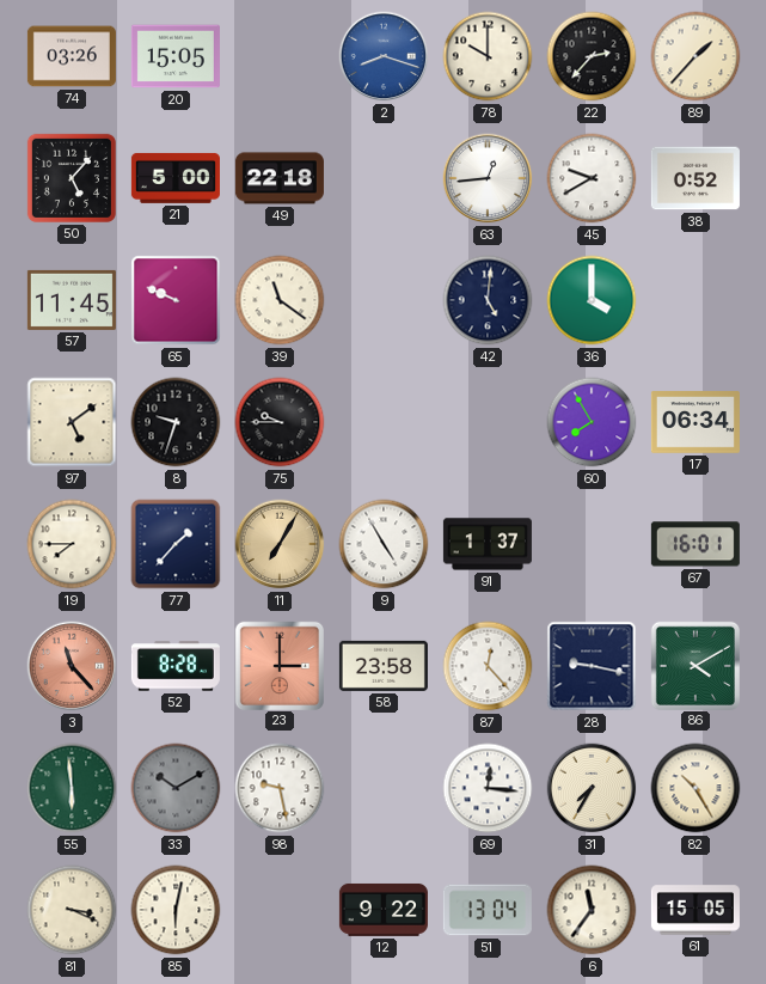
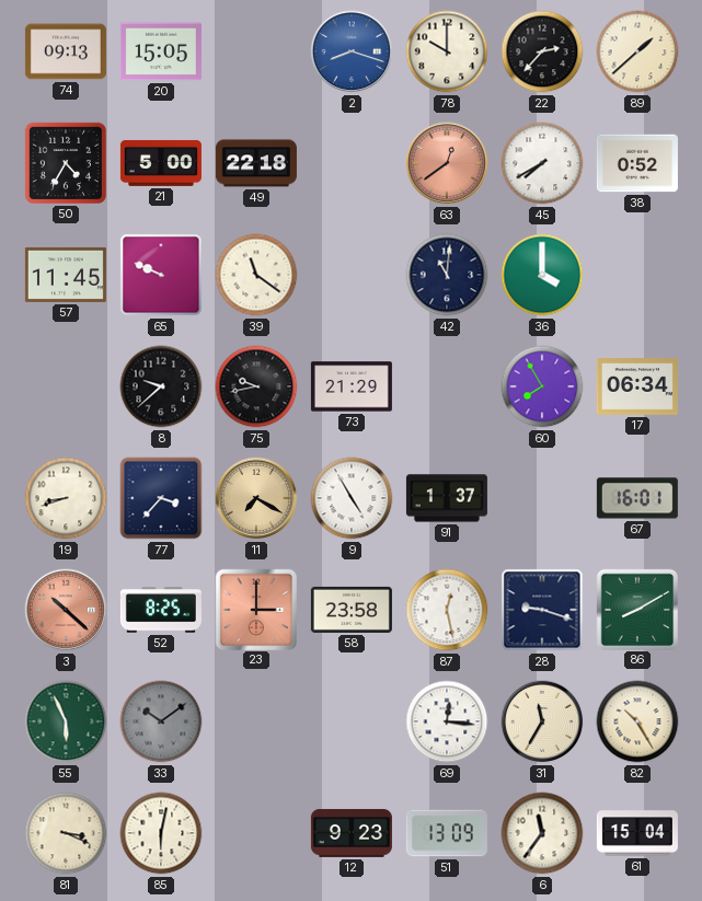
74: 03:26 -> 09:13
89: 1:37 -> 1:38
50: 5:07 -> 4:35
63: 12:44 -> 12:39
63 dial: white -> salmon
45: 9:40 -> 7:40
42: 5:01 -> 11:01
97: 5:09 -> none
8: 9:33 -> 9:38
75: 9:45 -> 9:43
73: none -> 21:29
19: 7:45 -> 8:42
77: 1:37 -> 3:37
11: 7:05 -> 7:20
3: 11:23 -> 10:22
52: 8:28 -> 8:25
87: 12:23 -> 12:28
28: 9:17 -> 9:18
86: 4:10 -> 8:10
55: 5:59 -> 5:56
33: 10:10 -> 10:09
98: 9:28 -> none
31: 7:35 -> 11:35
12: 9:22 -> 9:23
51: 13:04 -> 13:09
61: 15:05 -> 15:04
